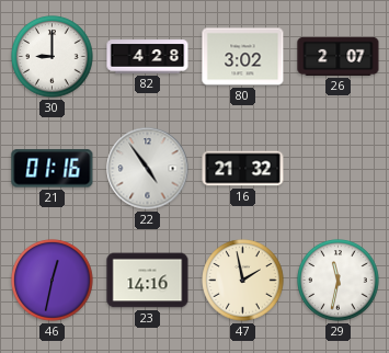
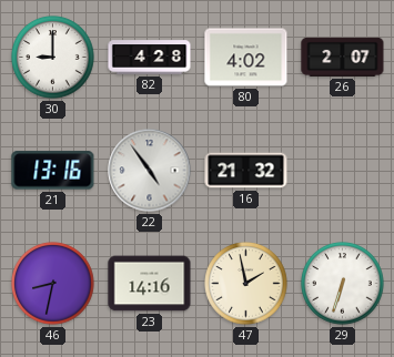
80: 3:02 -> 4:02
21: 01:16 -> 13:16
46: 12:32 -> 8:32
29: 11:32 -> 6:33
